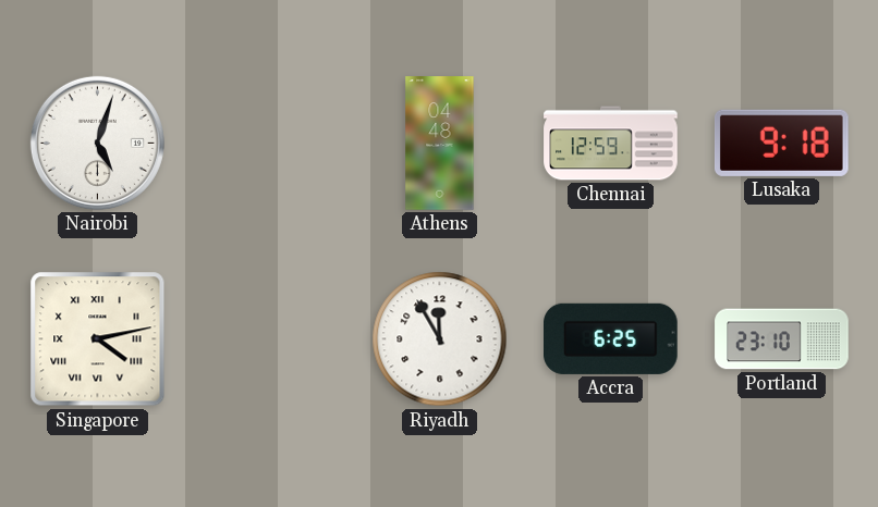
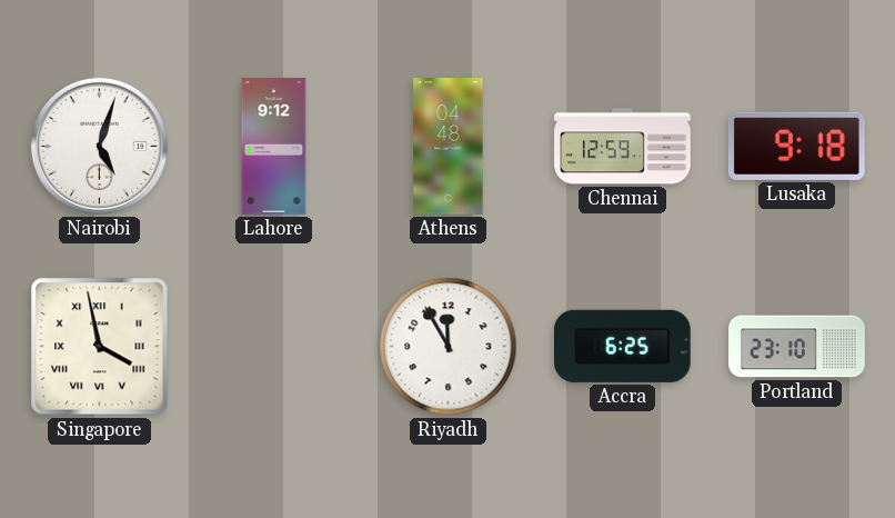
Lahore: none -> 9:12
Singapore: 4:13 -> 3:58
